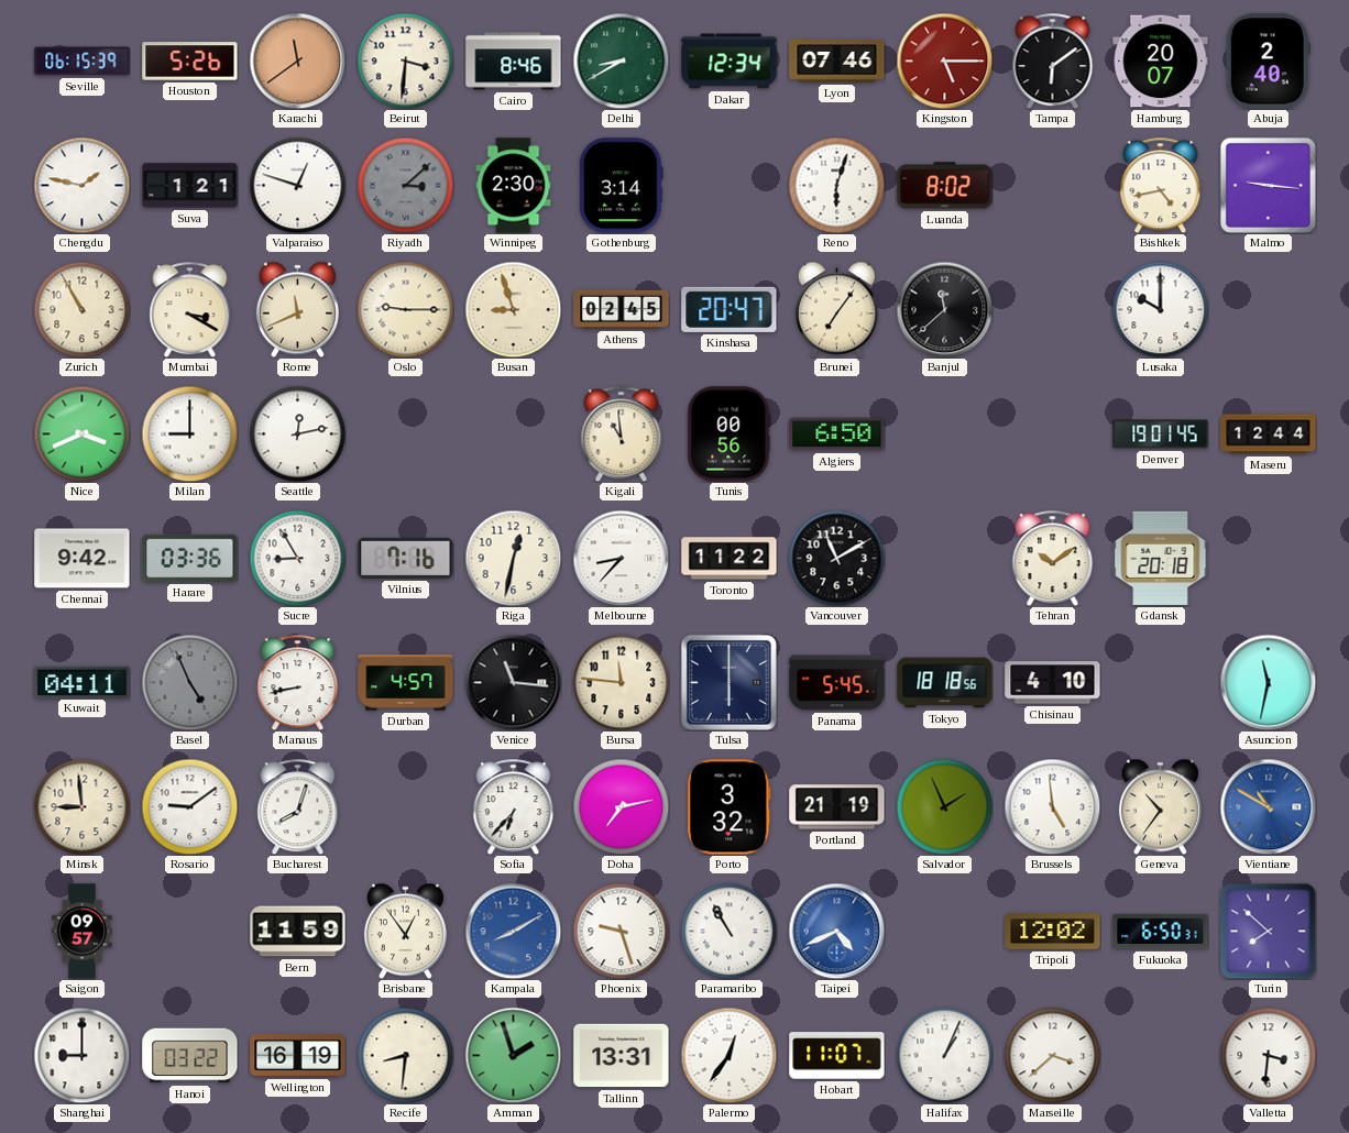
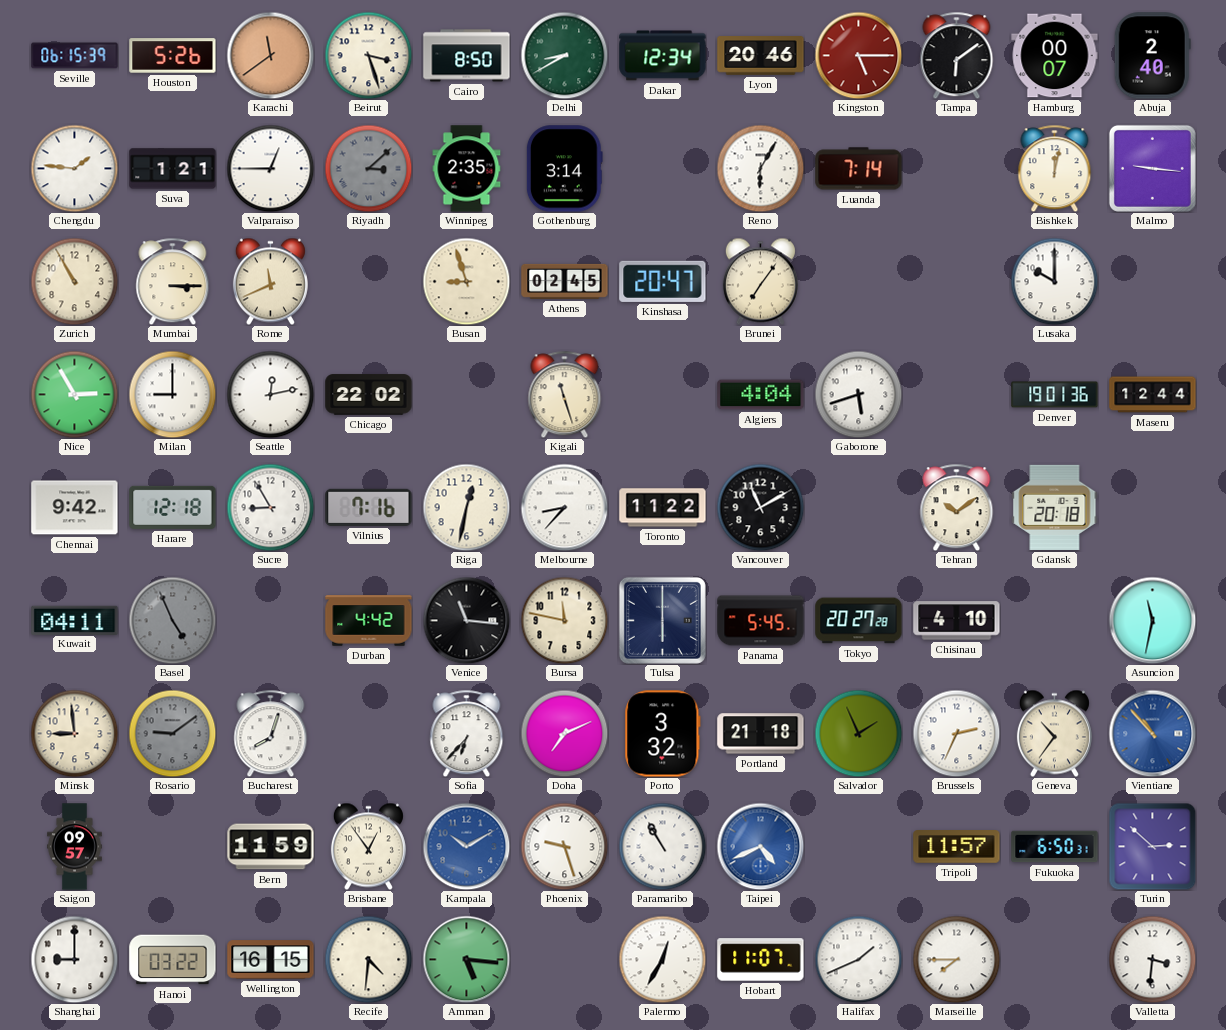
Beirut: 3:31 -> 3:27
Cairo: 8:46 -> 8:50
Lyon: 07:46 -> 20:46
Hamburg: 20:07 -> 00:07
Chengdu: 1:47 -> 1:46
Valparaiso: 12:48 -> 12:45
Winnipeg: 2:30 -> 2:35
Reno: 6:03 -> 6:05
Luanda: 8:02 -> 7:14
Bishkek: 4:43 -> 12:02
Mumbai: 3:20 -> 3:15
Oslo: 9:15 -> none
Banjul: 11:38 -> none
Nice: 3:41 -> 2:55
Chicago: none -> 22:02
Kigali: 10:59 -> 11:27
Tunis: 00:56 -> none
Algiers: 6:50 -> 4:04
Gaborone: none -> 5:42
Denver: 19:01:45 -> 19:01:36
Harare: 03:36 -> 12:18
Manaus: 8:43 -> none
Durban: 4:57 -> 4:42
Bursa: 11:46 -> 11:47
Tokyo: 18:18 -> 20:27
Rosario dial: white -> grey
Doha: 7:13 -> 7:11
Portland: 21:19 -> 21:18
Brussels: 4:59 -> 2:34
Vientiane: 10:50 -> 10:53
Kampala: 8:10 -> 10:10
Tripoli: 12:02 -> 11:57
Turin: 7:52 -> 2:52
Wellington: 16:19 -> 16:15
Recife: 8:31 -> 4:31
Amman: 1:57 -> 5:16
Tallinn: 13:31 -> none
Palermo: 12:36 -> 12:35
Halifax: 1:04 -> 1:41
Marseille: 3:38 -> 7:45
